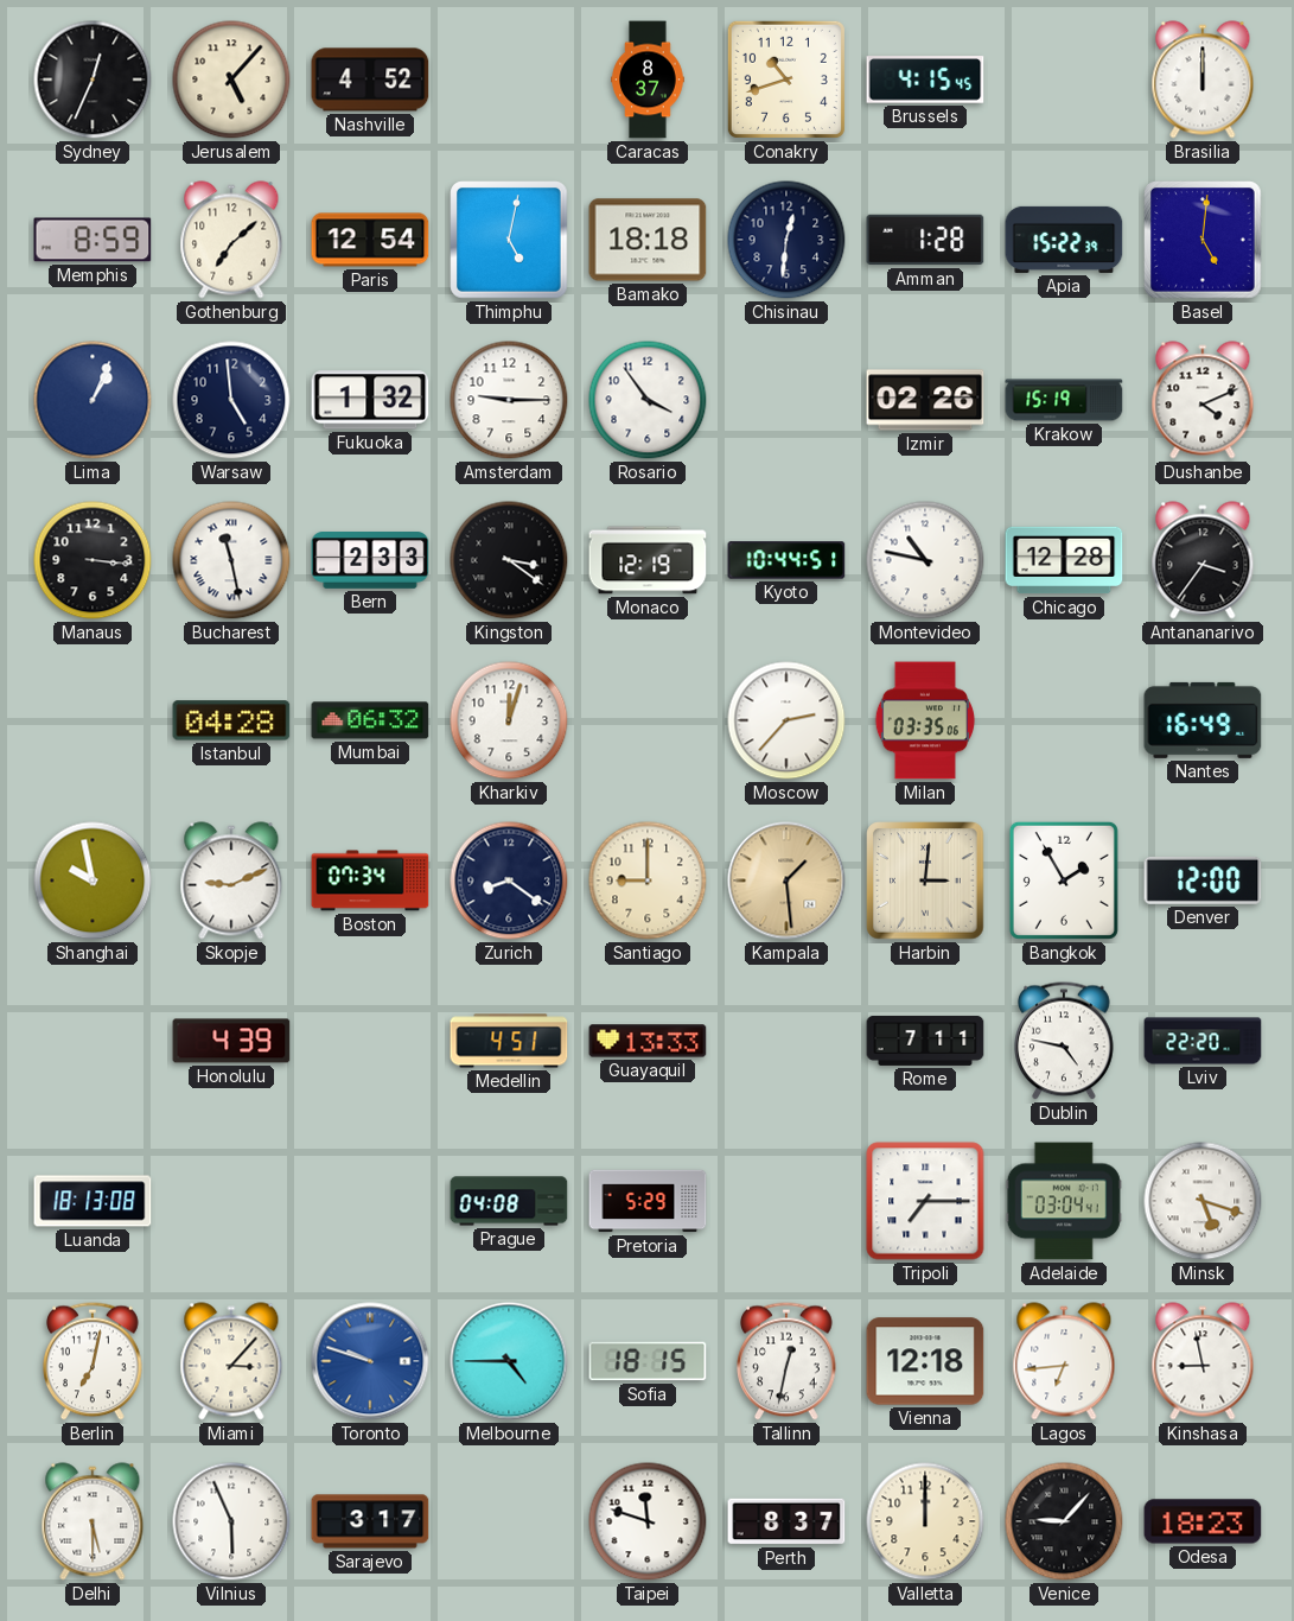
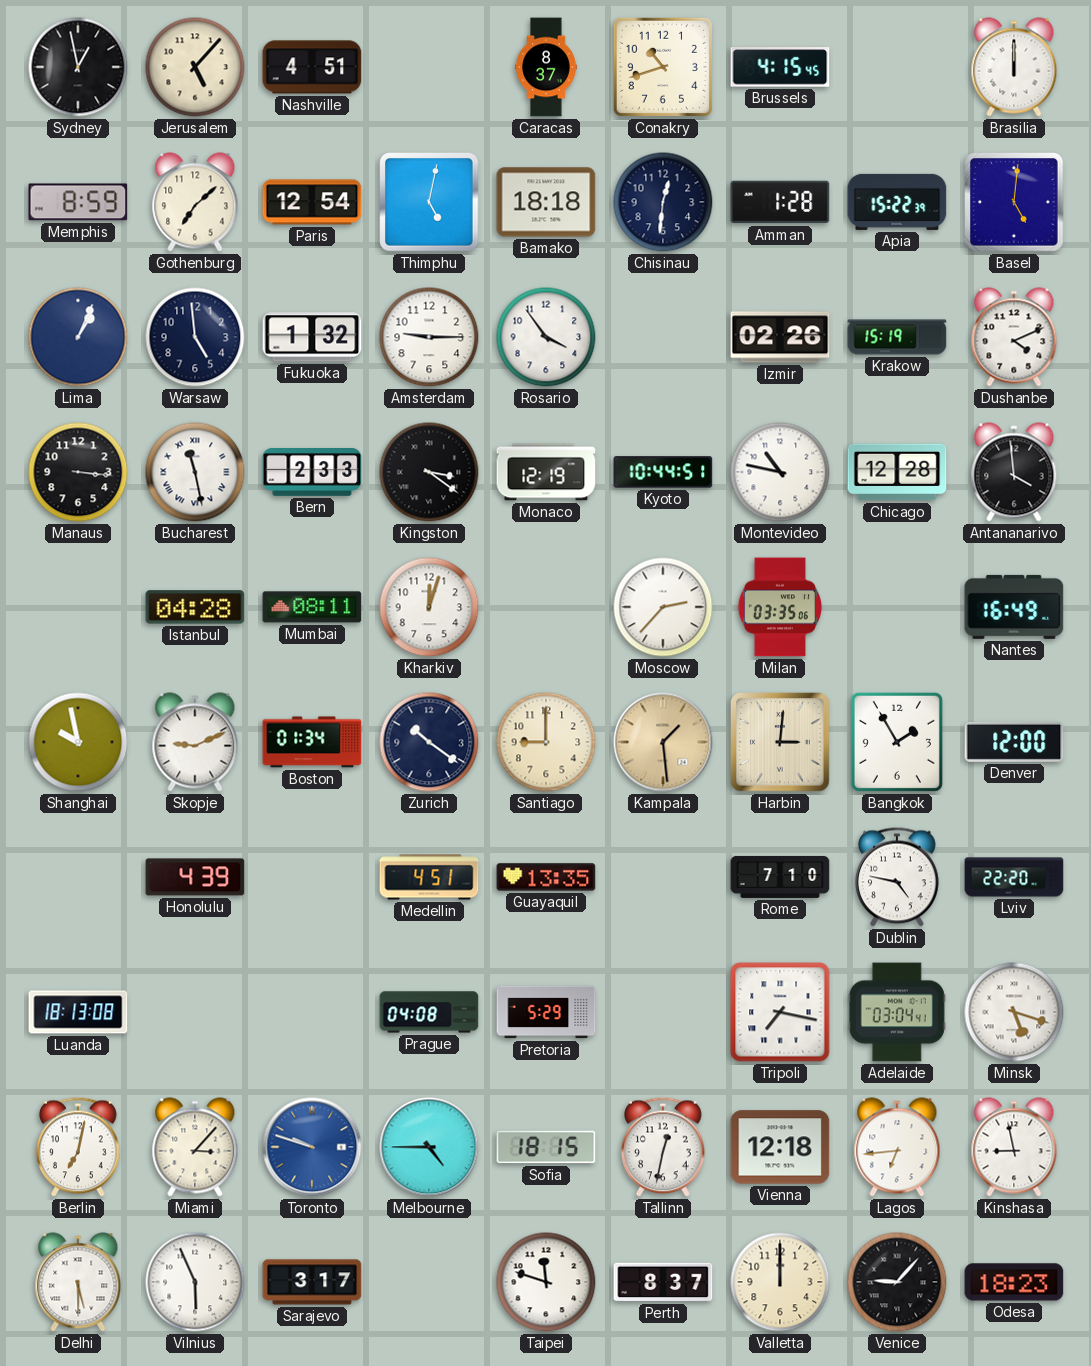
Sydney: 12:34 -> 12:58
Nashville: 4:52 -> 4:51
Antananarivo: 3:36 -> 3:59
Mumbai: 06:32 -> 08:11
Boston: 07:34 -> 01:34
Zurich: 8:21 -> 10:21
Guayaquil: 13:33 -> 13:35
Rome: 7:11 -> 7:10
Tripoli: 7:15 -> 7:17
